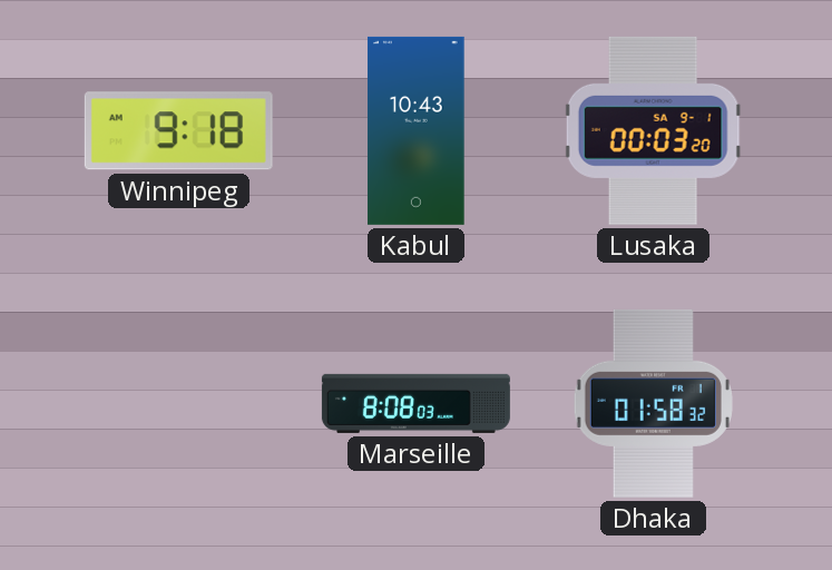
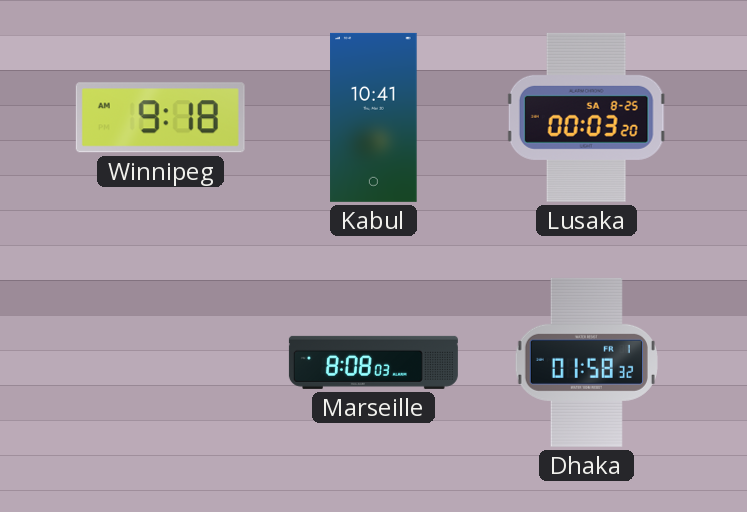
Kabul: 10:43 -> 10:41
Lusaka date: SA 9-1 -> SA 8-25
